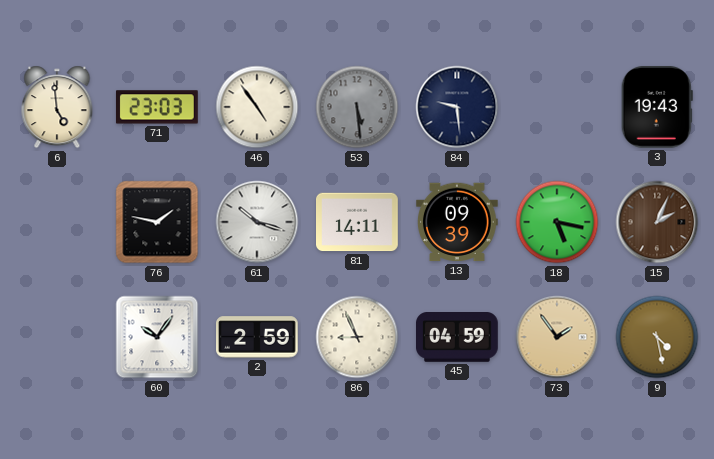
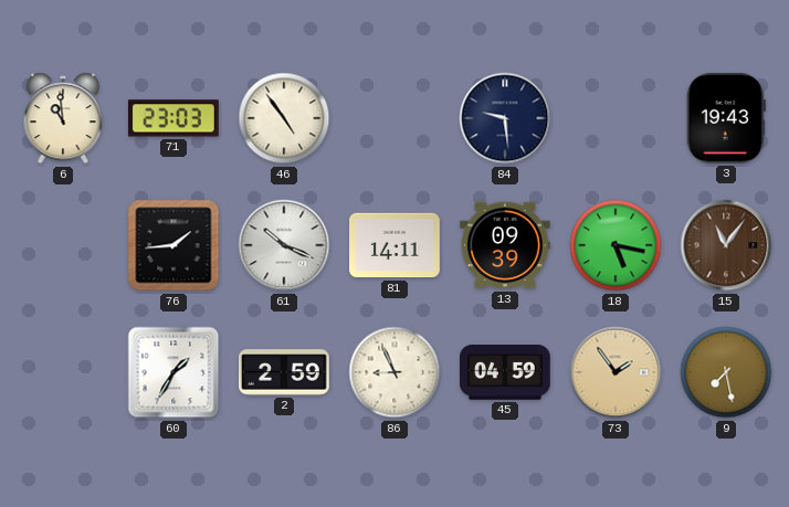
6: 4:59 -> 10:59
53: 5:29 -> none
76: 1:47 -> 1:44
61: 10:18 -> 10:19
15: 2:04 -> 11:06
60: 10:06 -> 1:35
9: 4:28 -> 7:28
